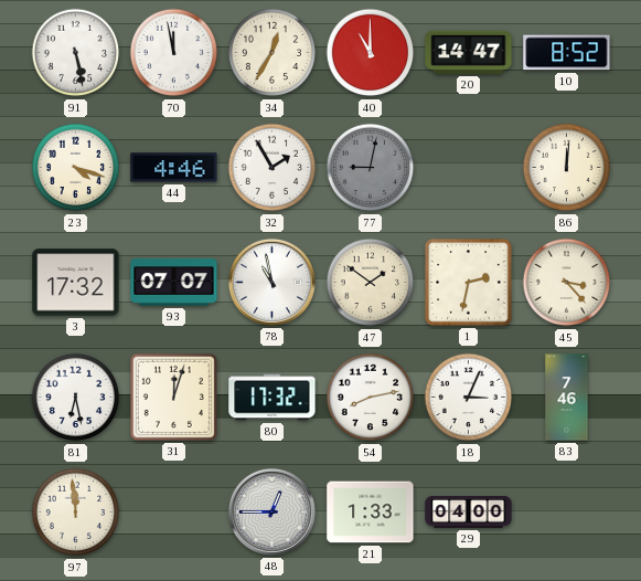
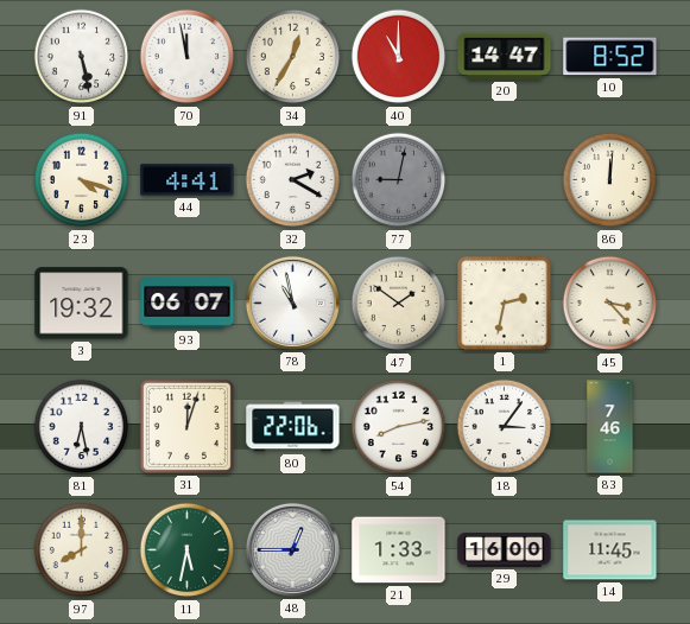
44: 4:46 -> 4:41
32: 1:55 -> 2:20
3: 17:32 -> 19:32
93: 07:07 -> 06:07
80: 17:32 -> 22:06
18: 3:04 -> 3:06
97: 11:59 -> 8:00
11: none -> 5:32
29: 04:00 -> 16:00
14: none -> 11:45
